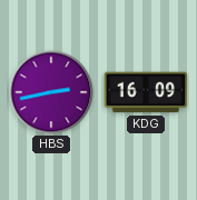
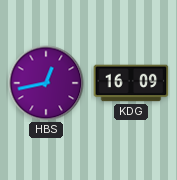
HBS: 2:43 -> 12:43
